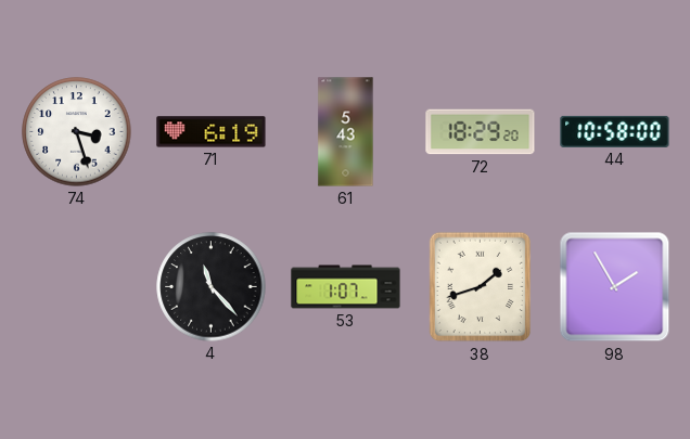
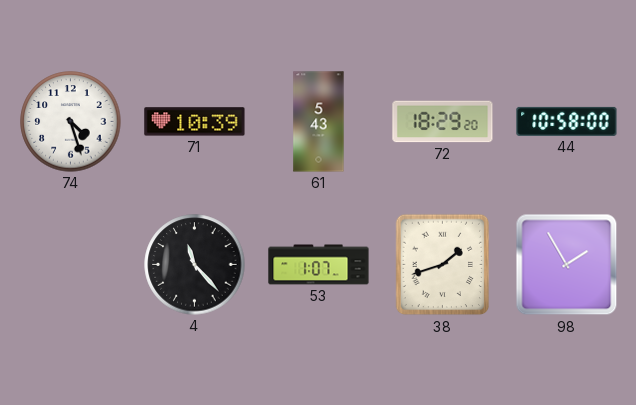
74: 3:27 -> 4:27
71: 6:19 -> 10:39
